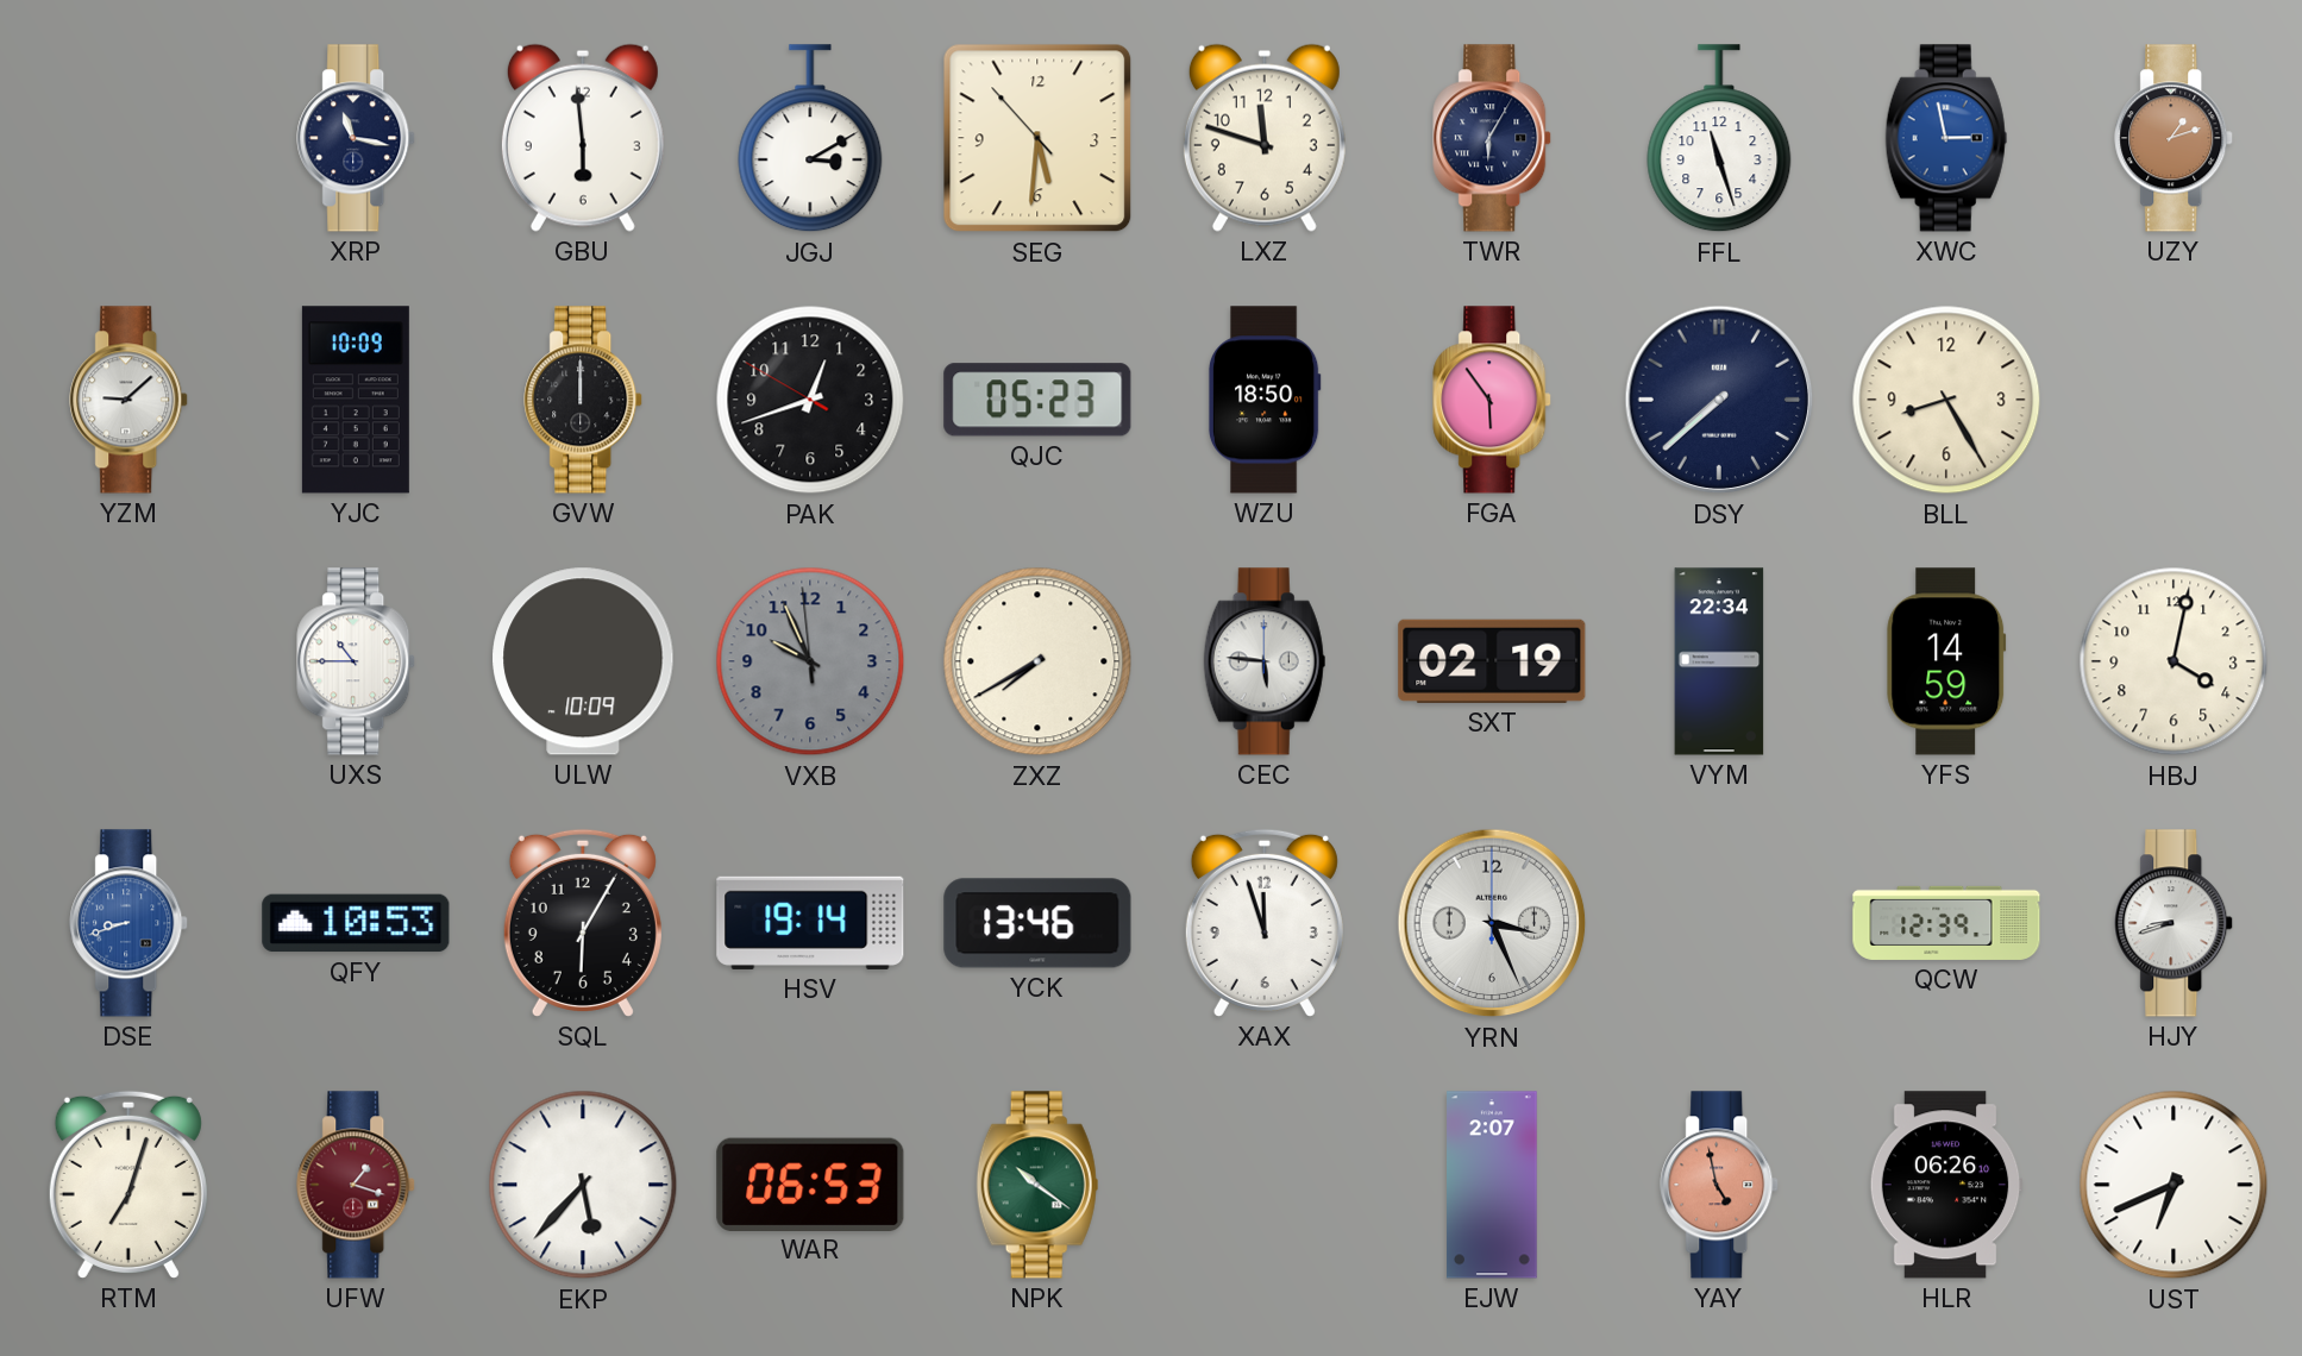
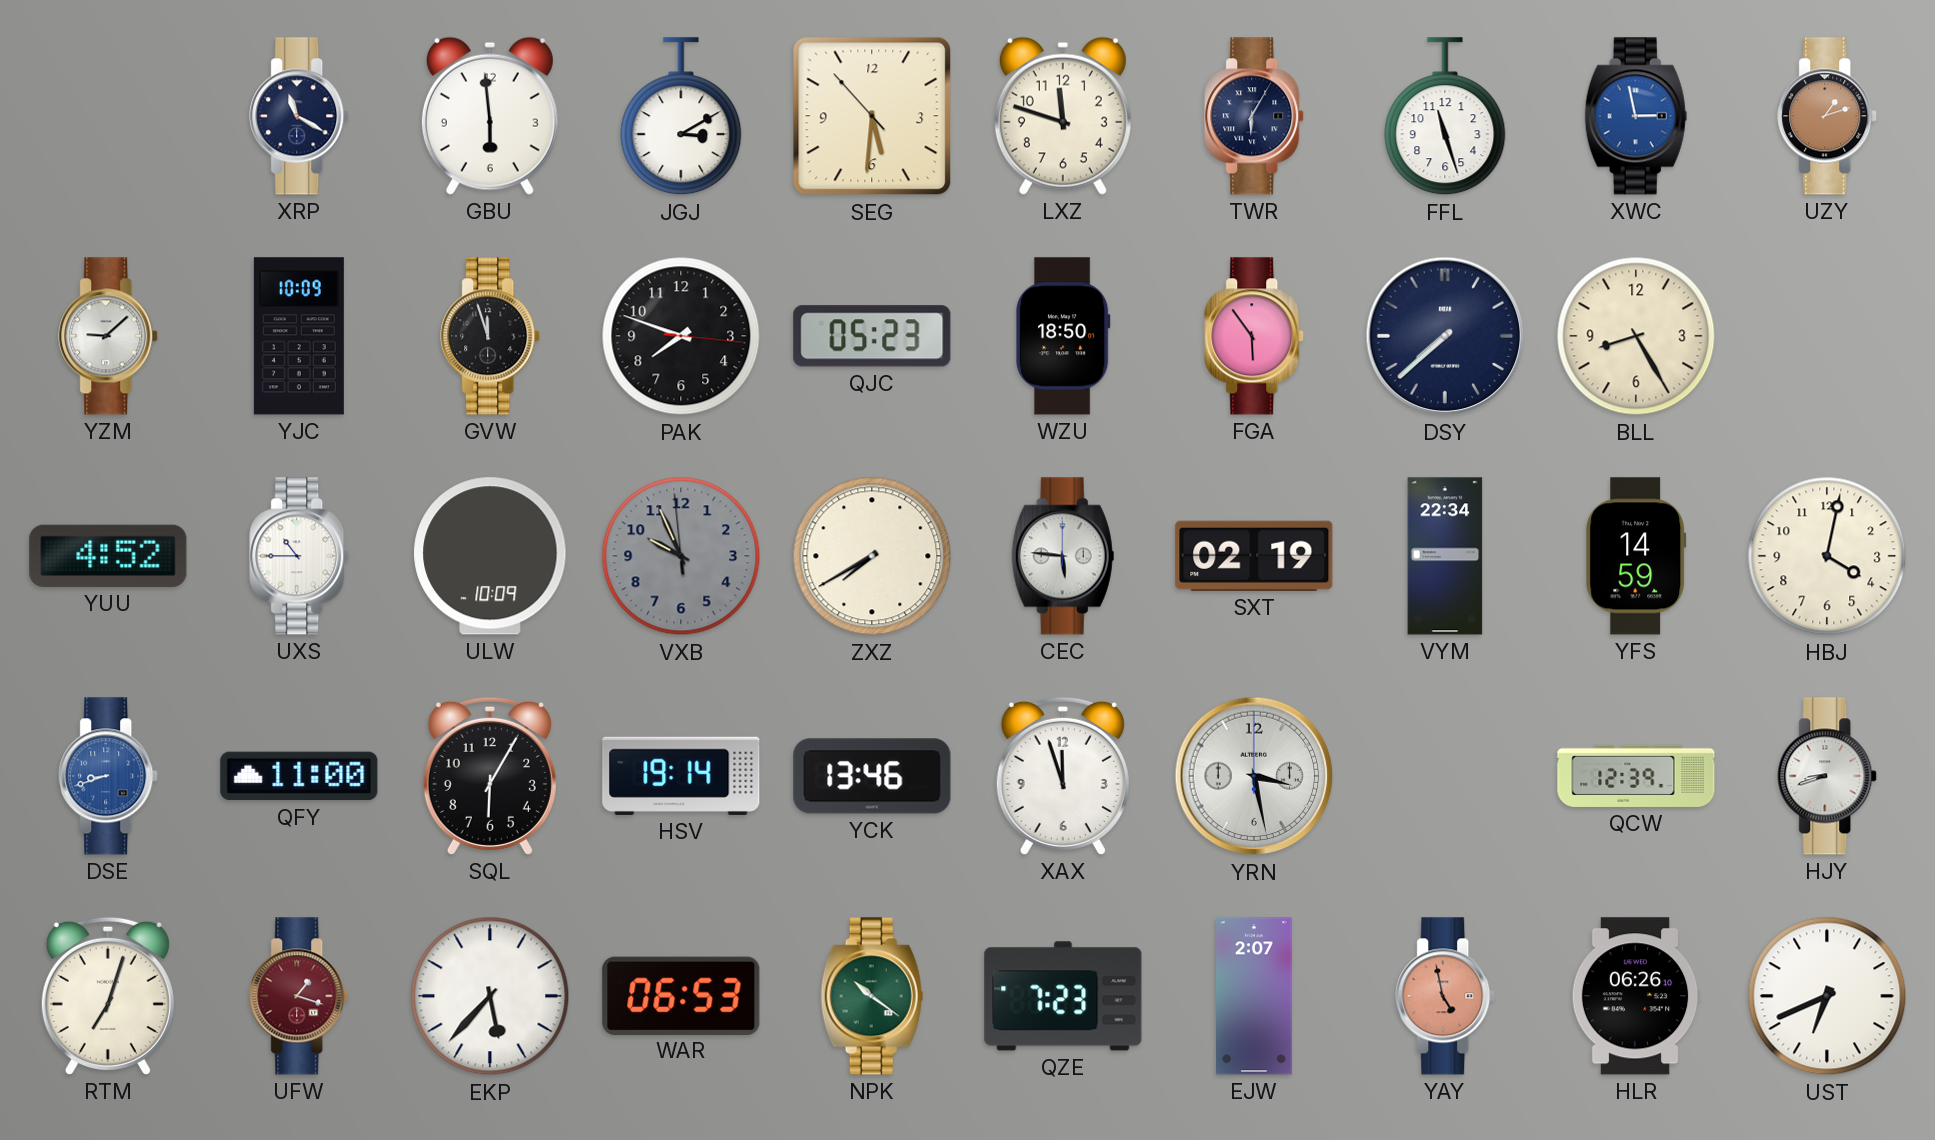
XRP: 11:17 -> 11:20
GVW: 12:00 -> 11:57
PAK: 12:41 -> 7:48
YUU: none -> 4:52
QFY: 10:53 -> 11:00
YRN: 3:26 -> 3:28
QZE: none -> 7:23
